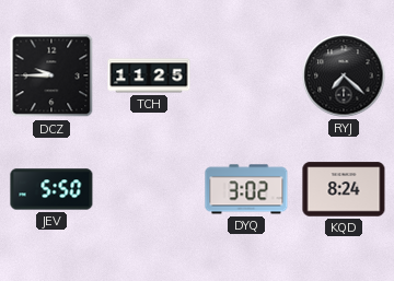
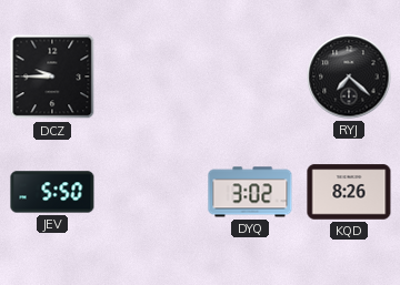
TCH: 11:25 -> none
KQD: 8:24 -> 8:26
